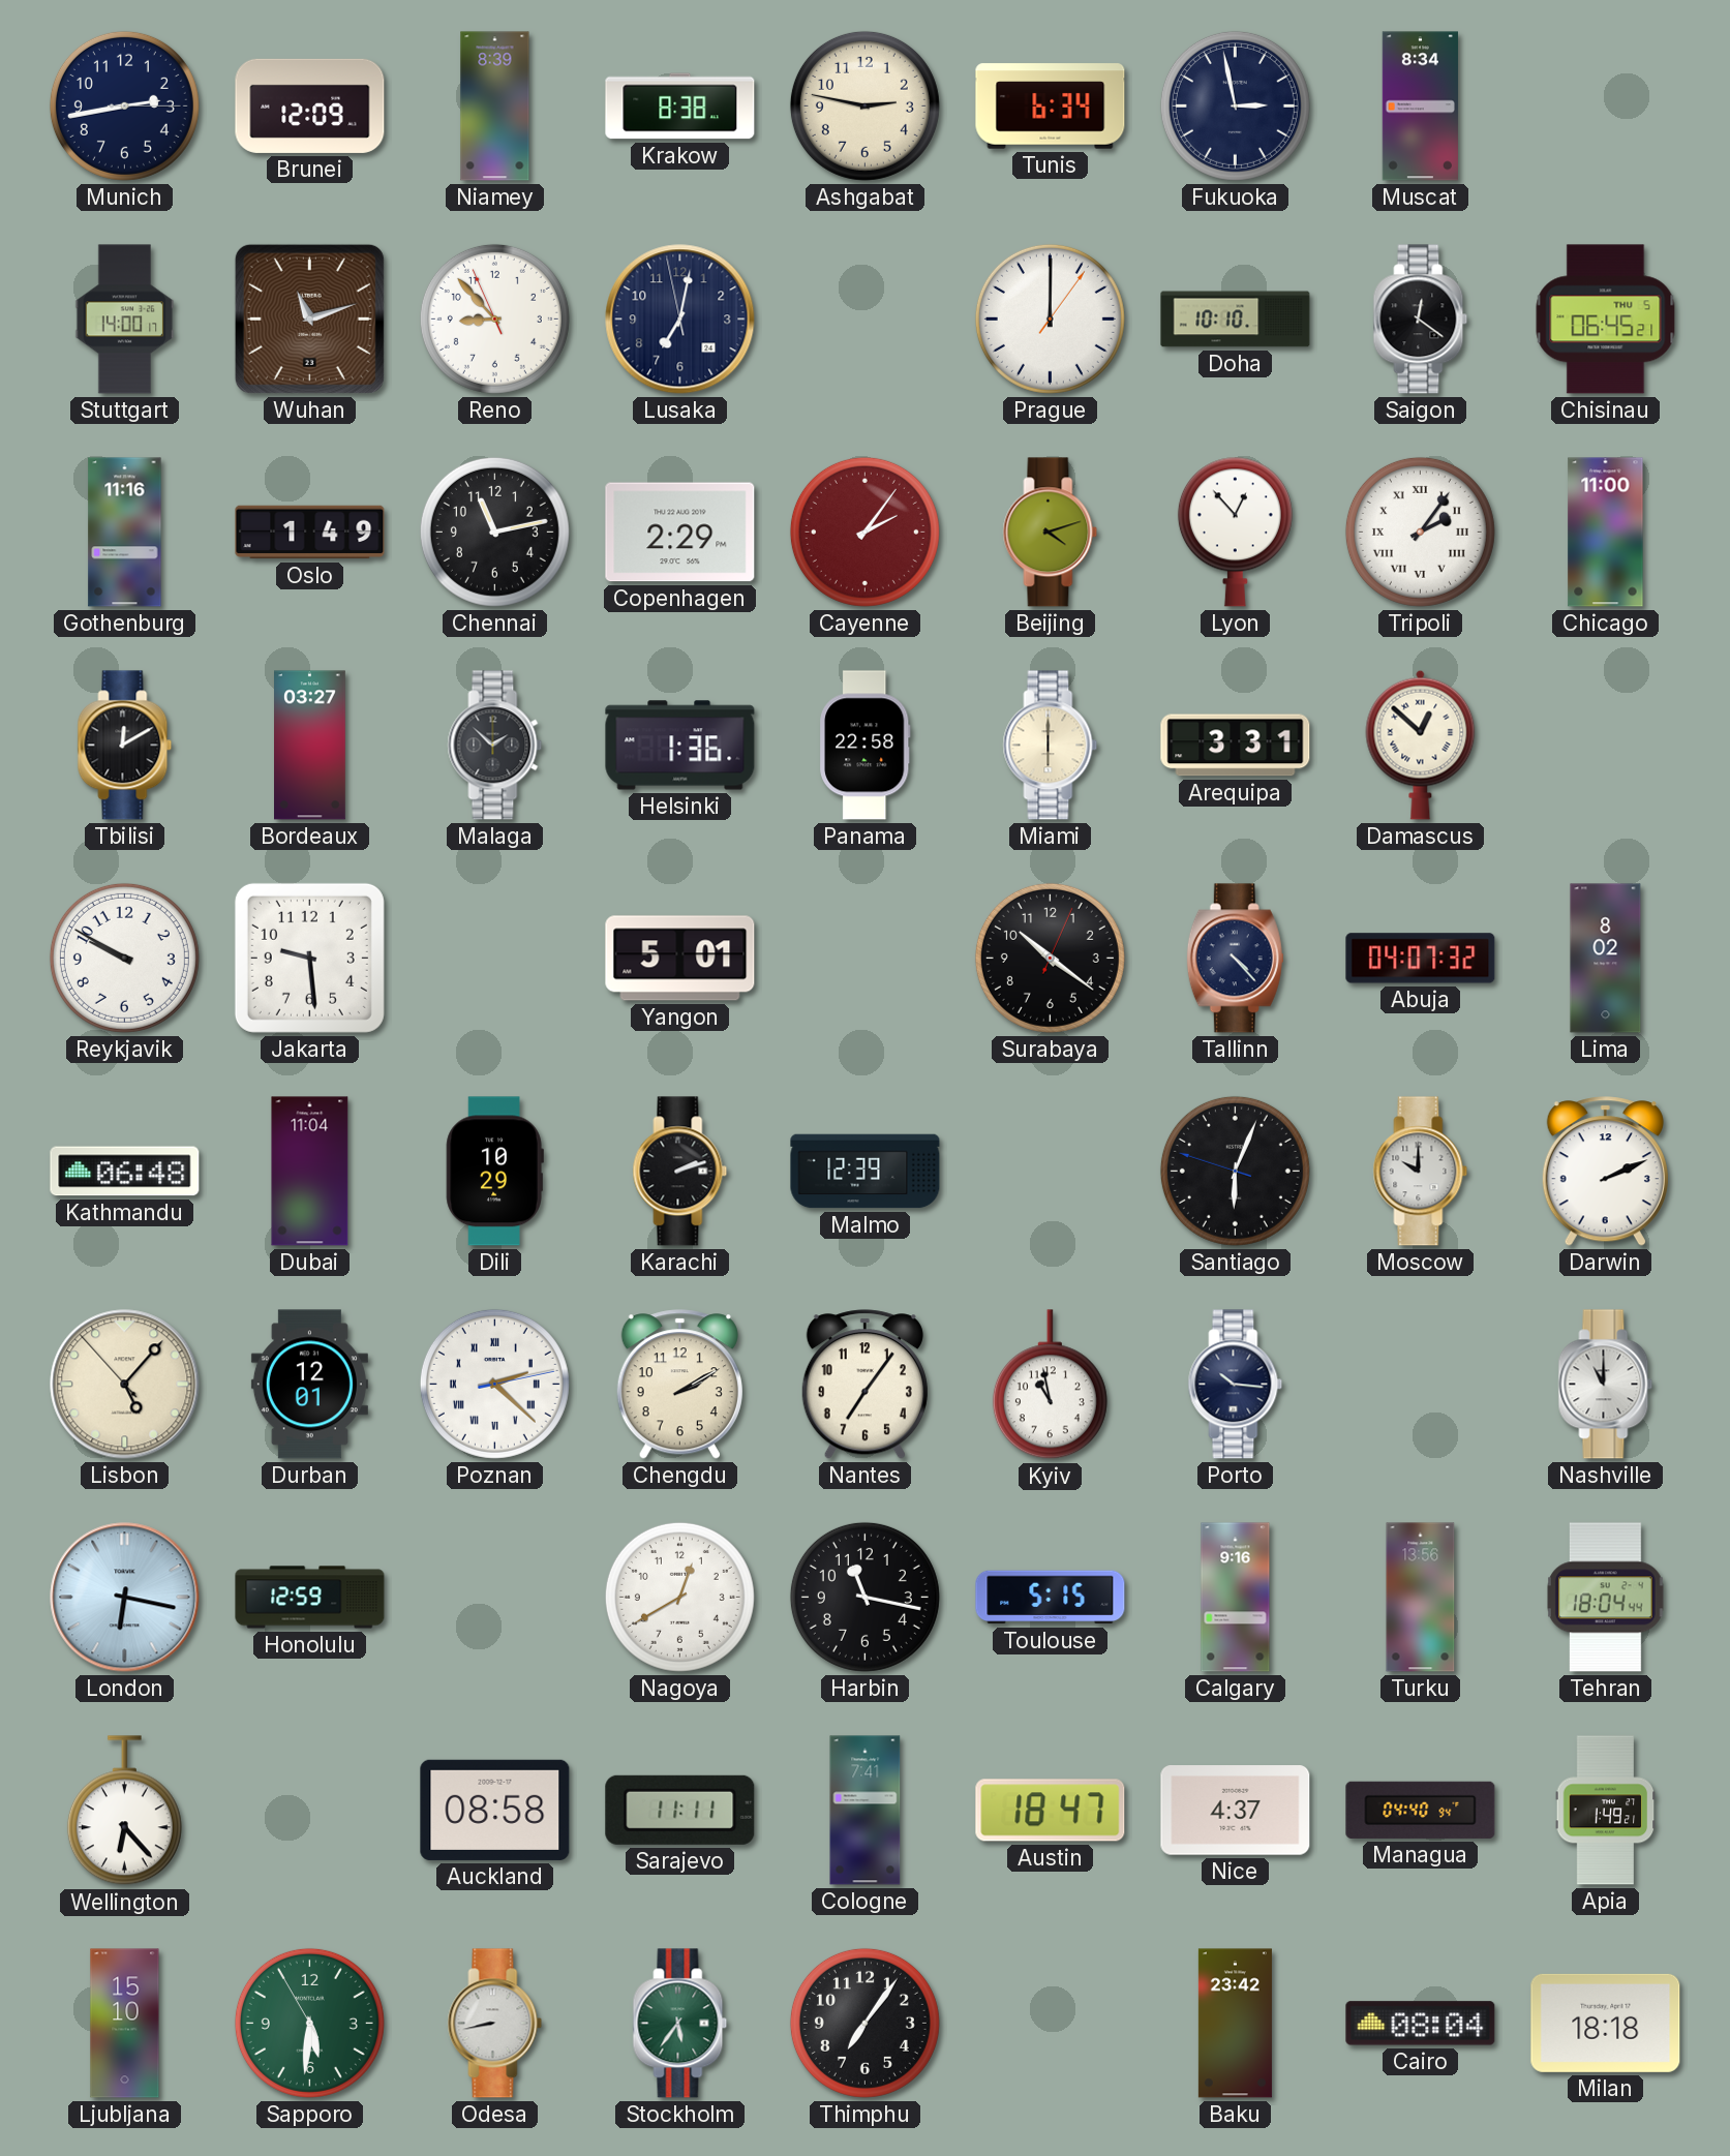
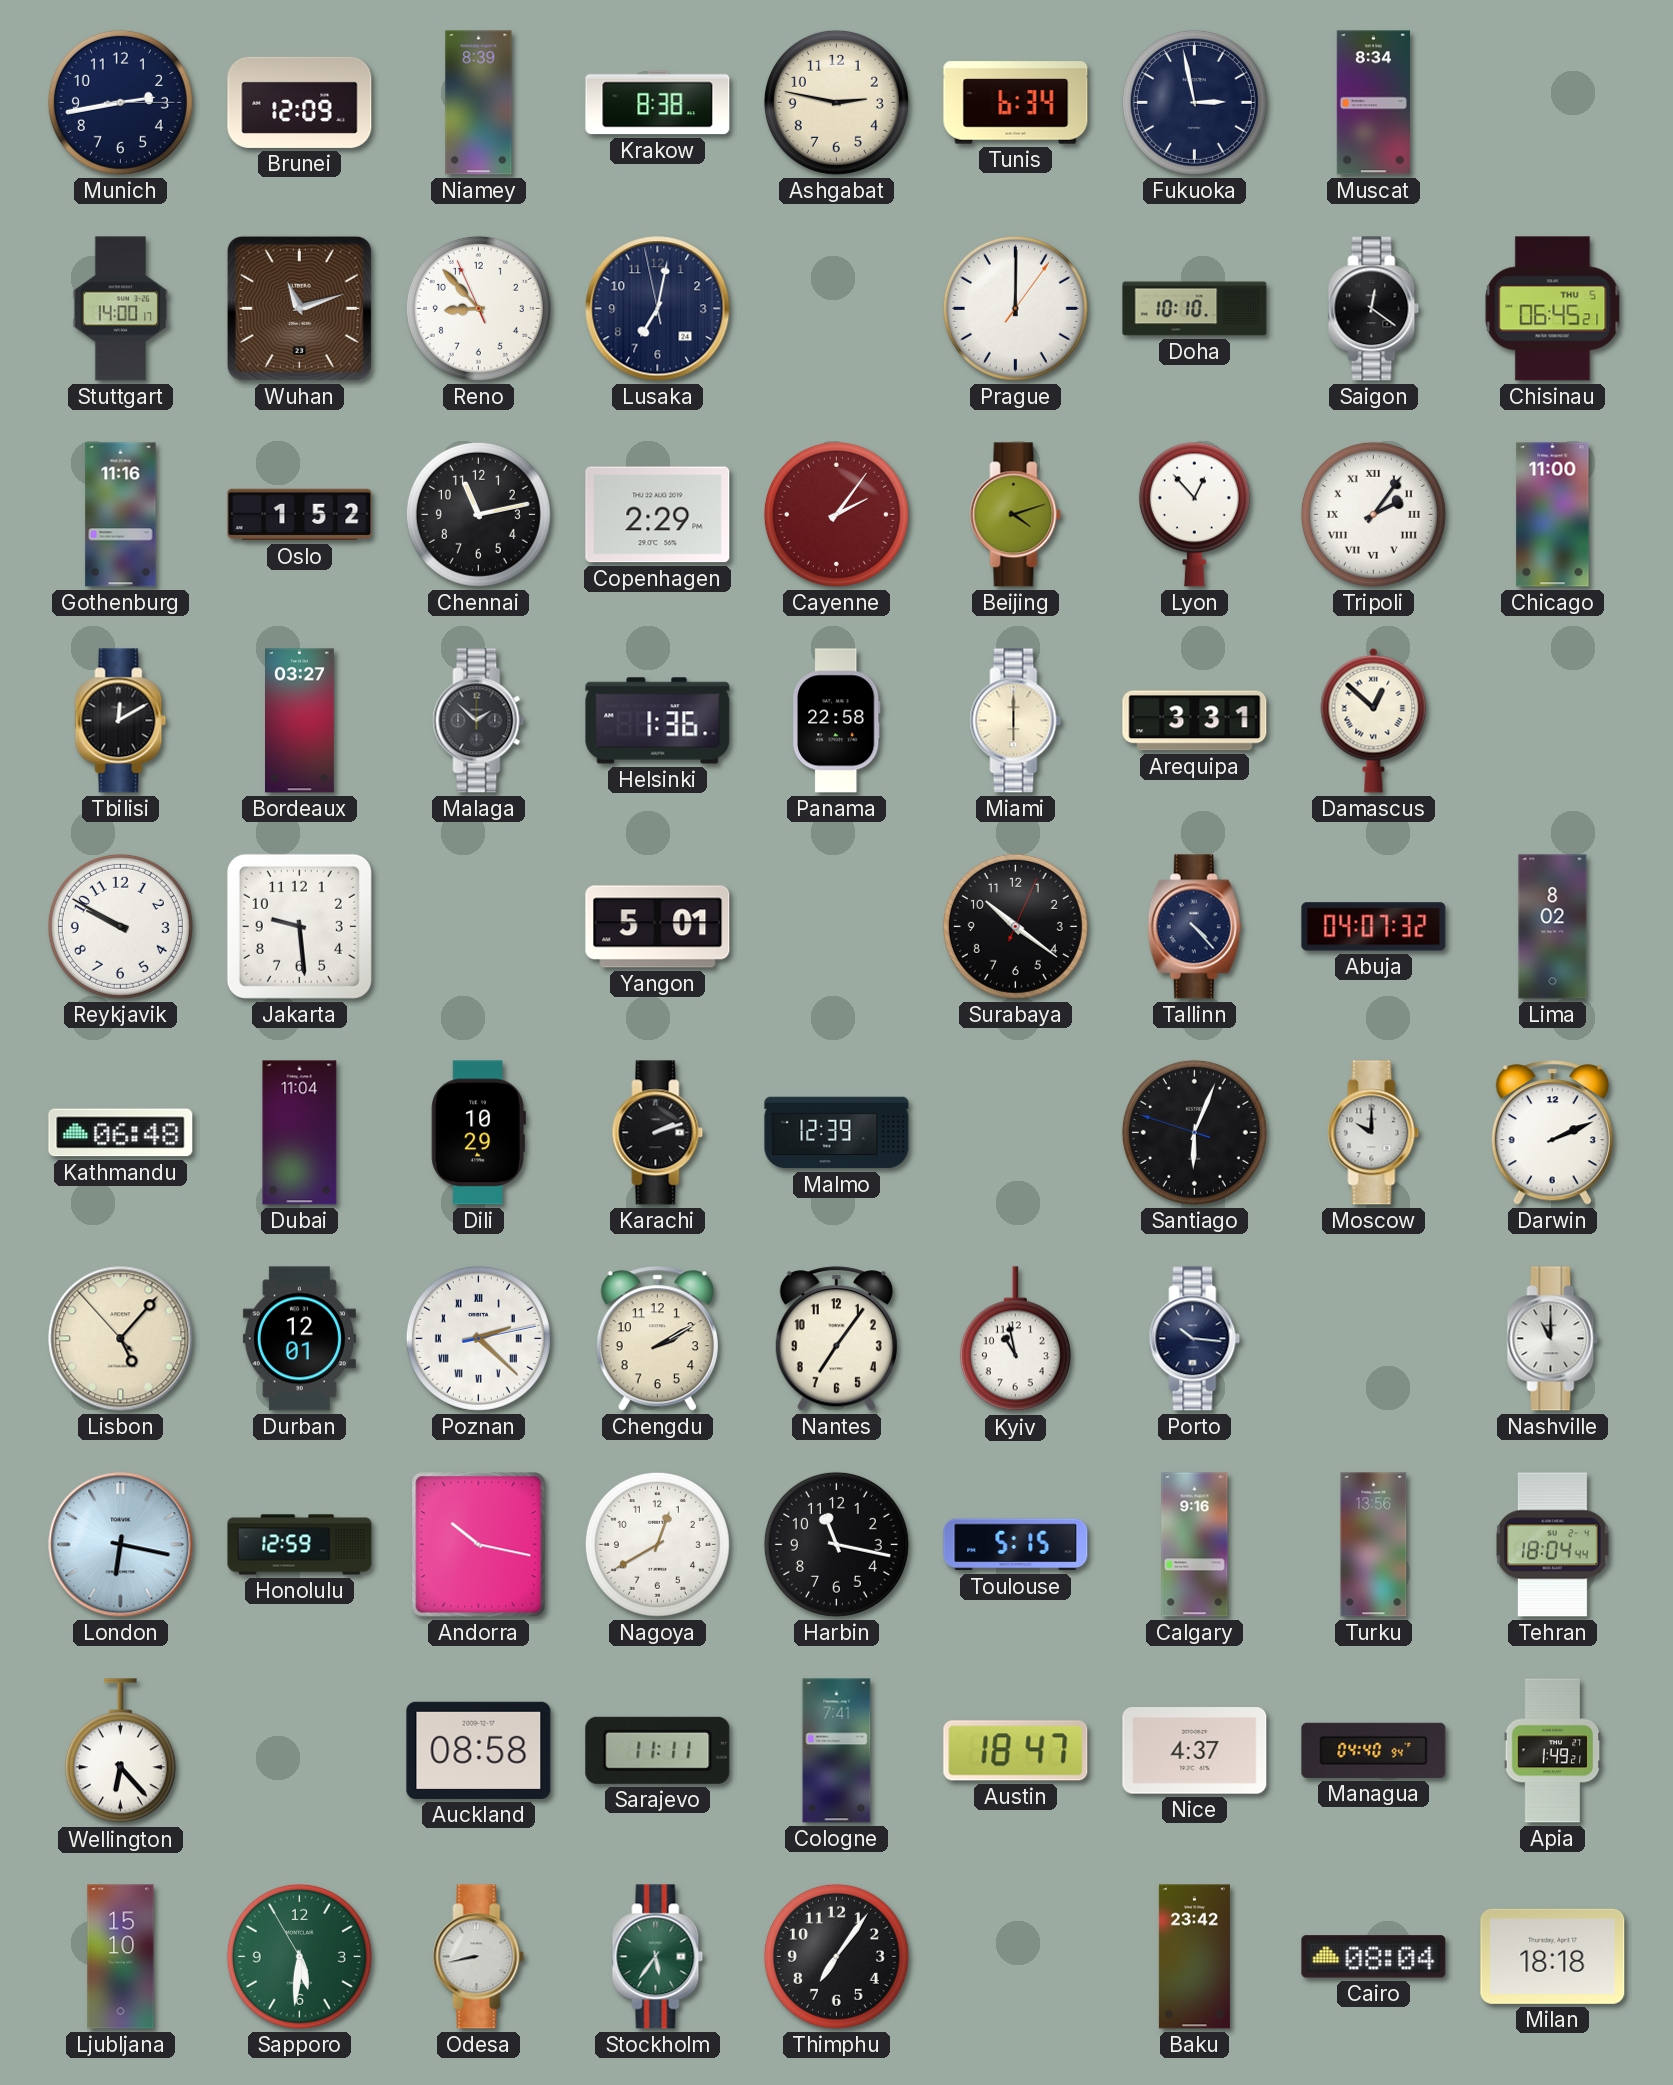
Oslo: 1:49 -> 1:52
Andorra: none -> 10:17
